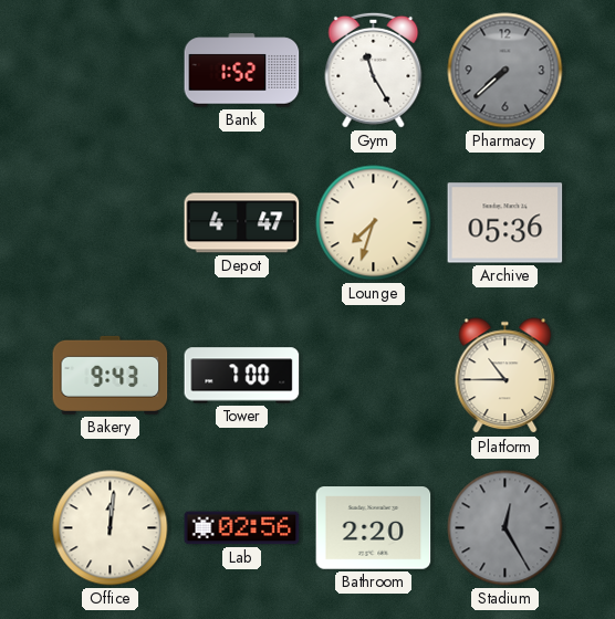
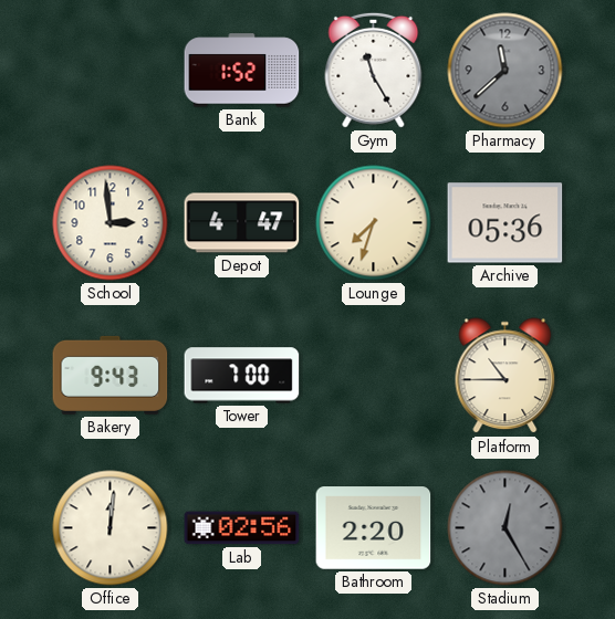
Pharmacy: 7:38 -> 11:38
School: none -> 2:59
